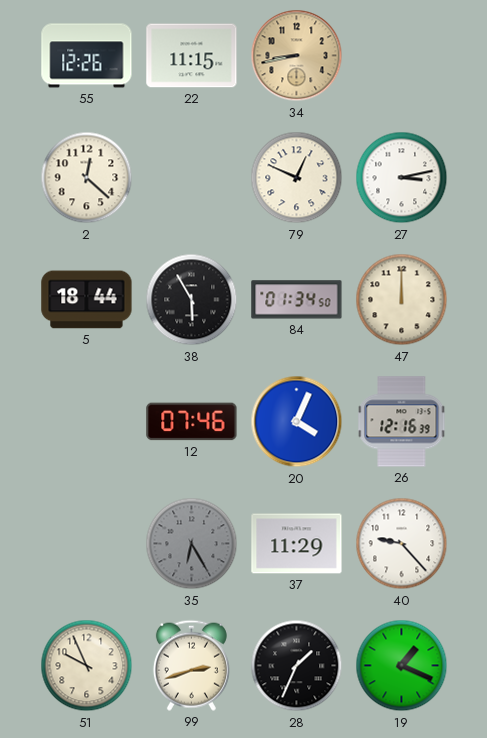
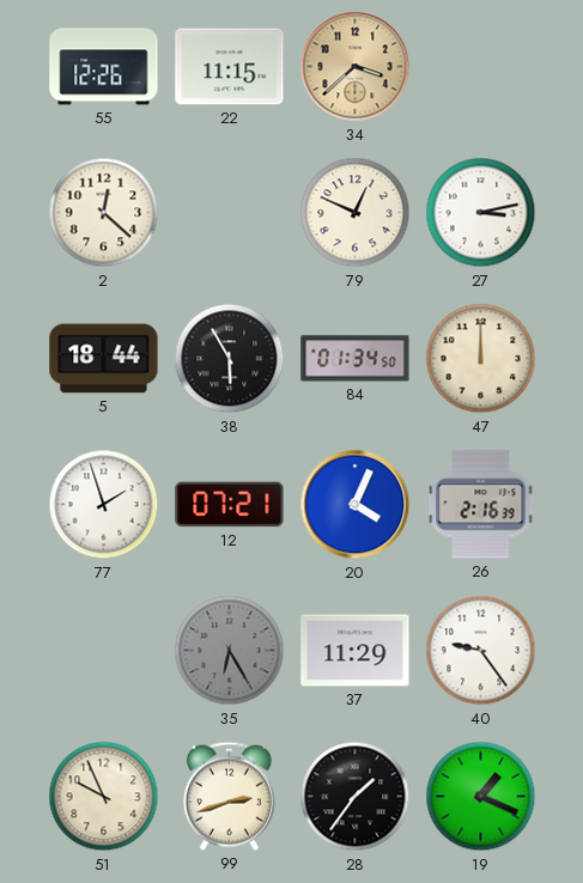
34: 8:43 -> 3:38
77: none -> 1:57
12: 07:46 -> 07:21
26: 12:16 -> 2:16
40: 9:23 -> 9:24
28: 1:34 -> 1:36
